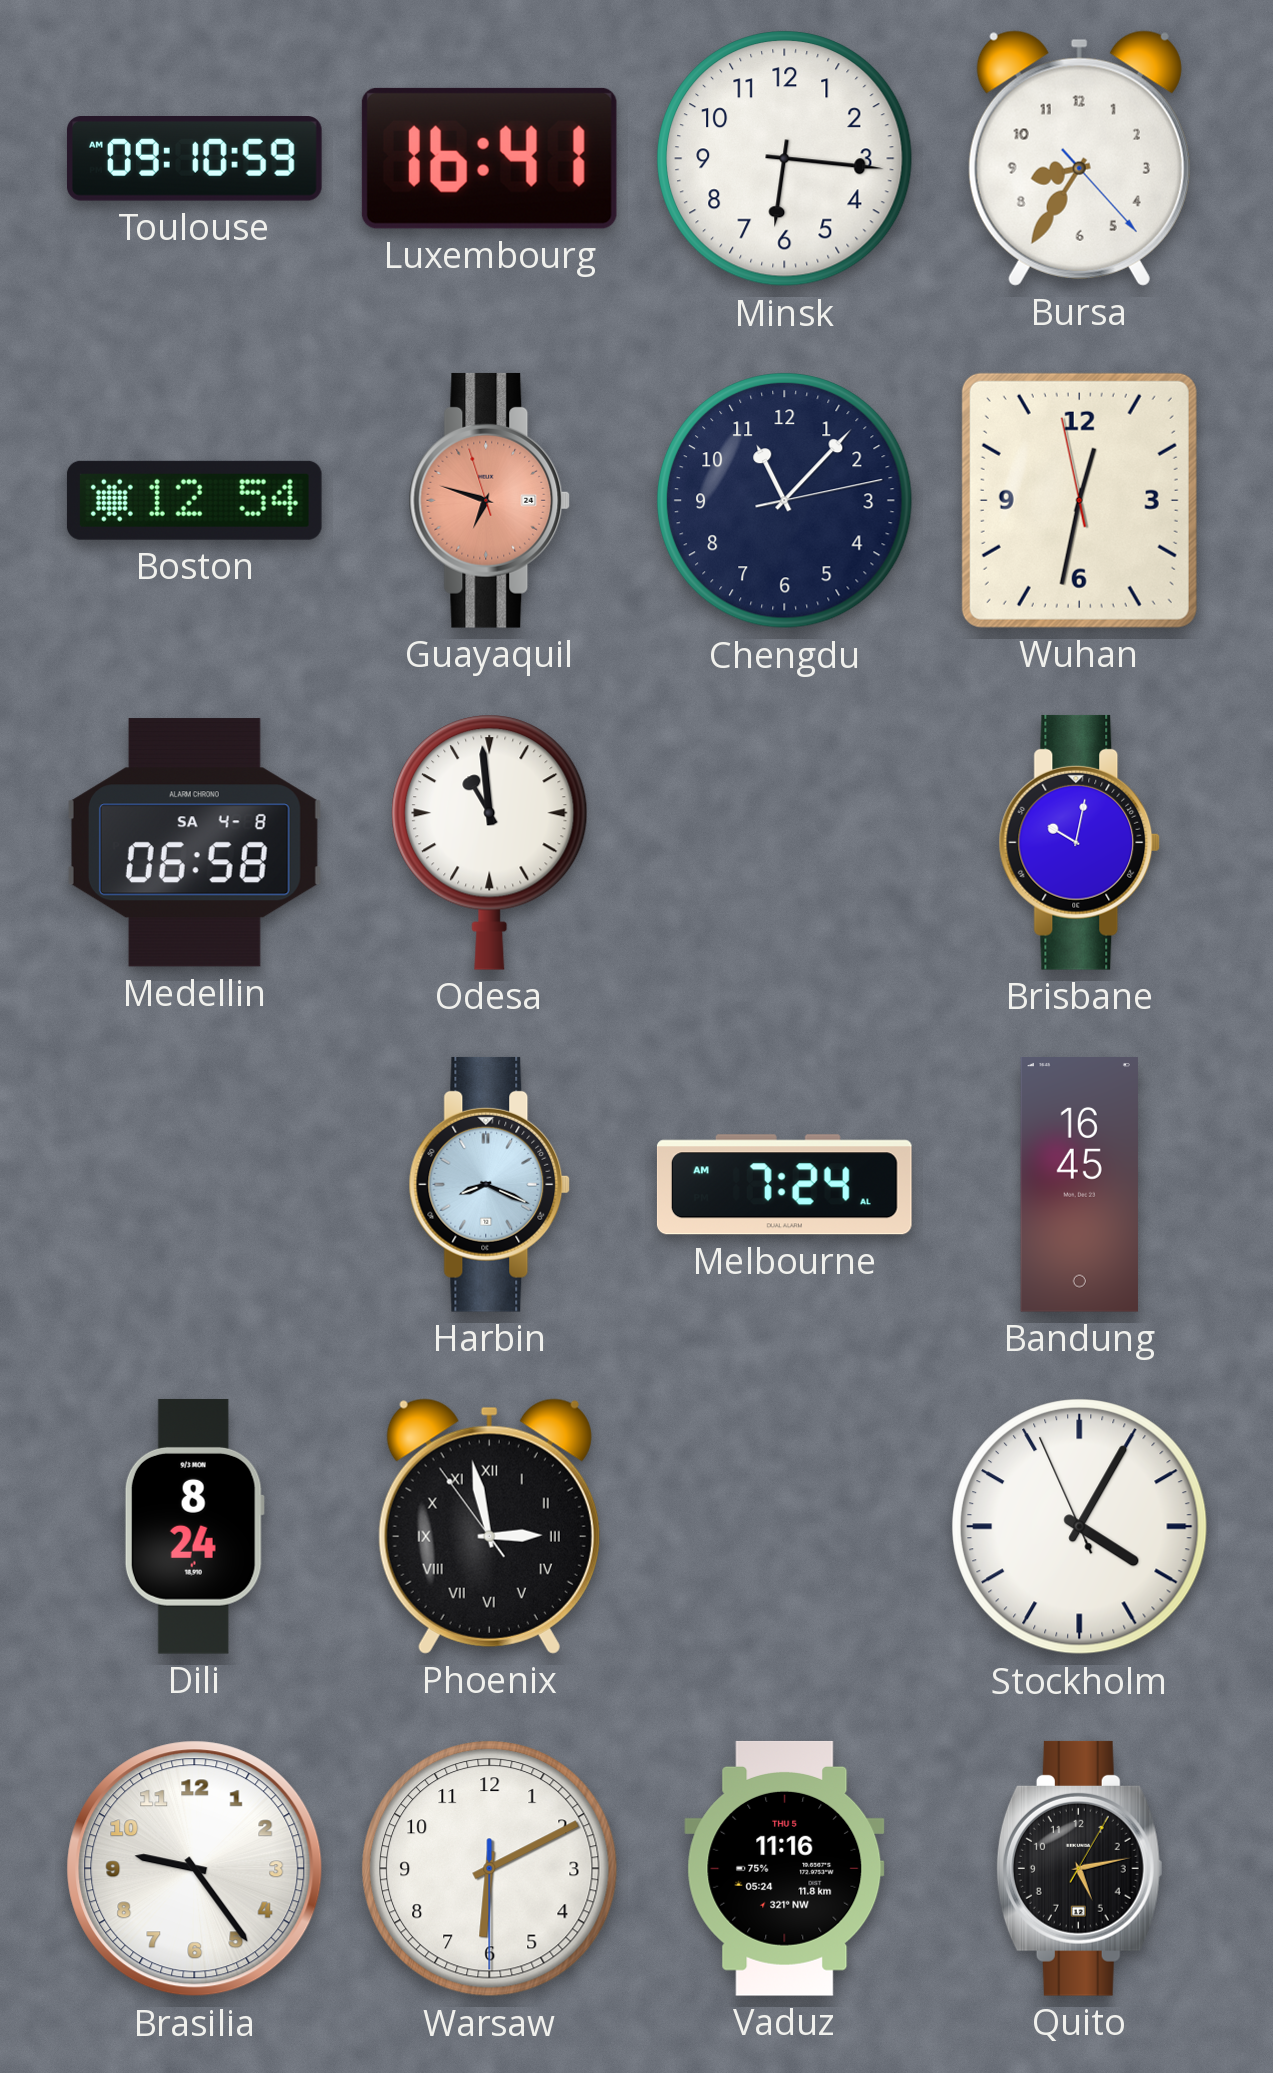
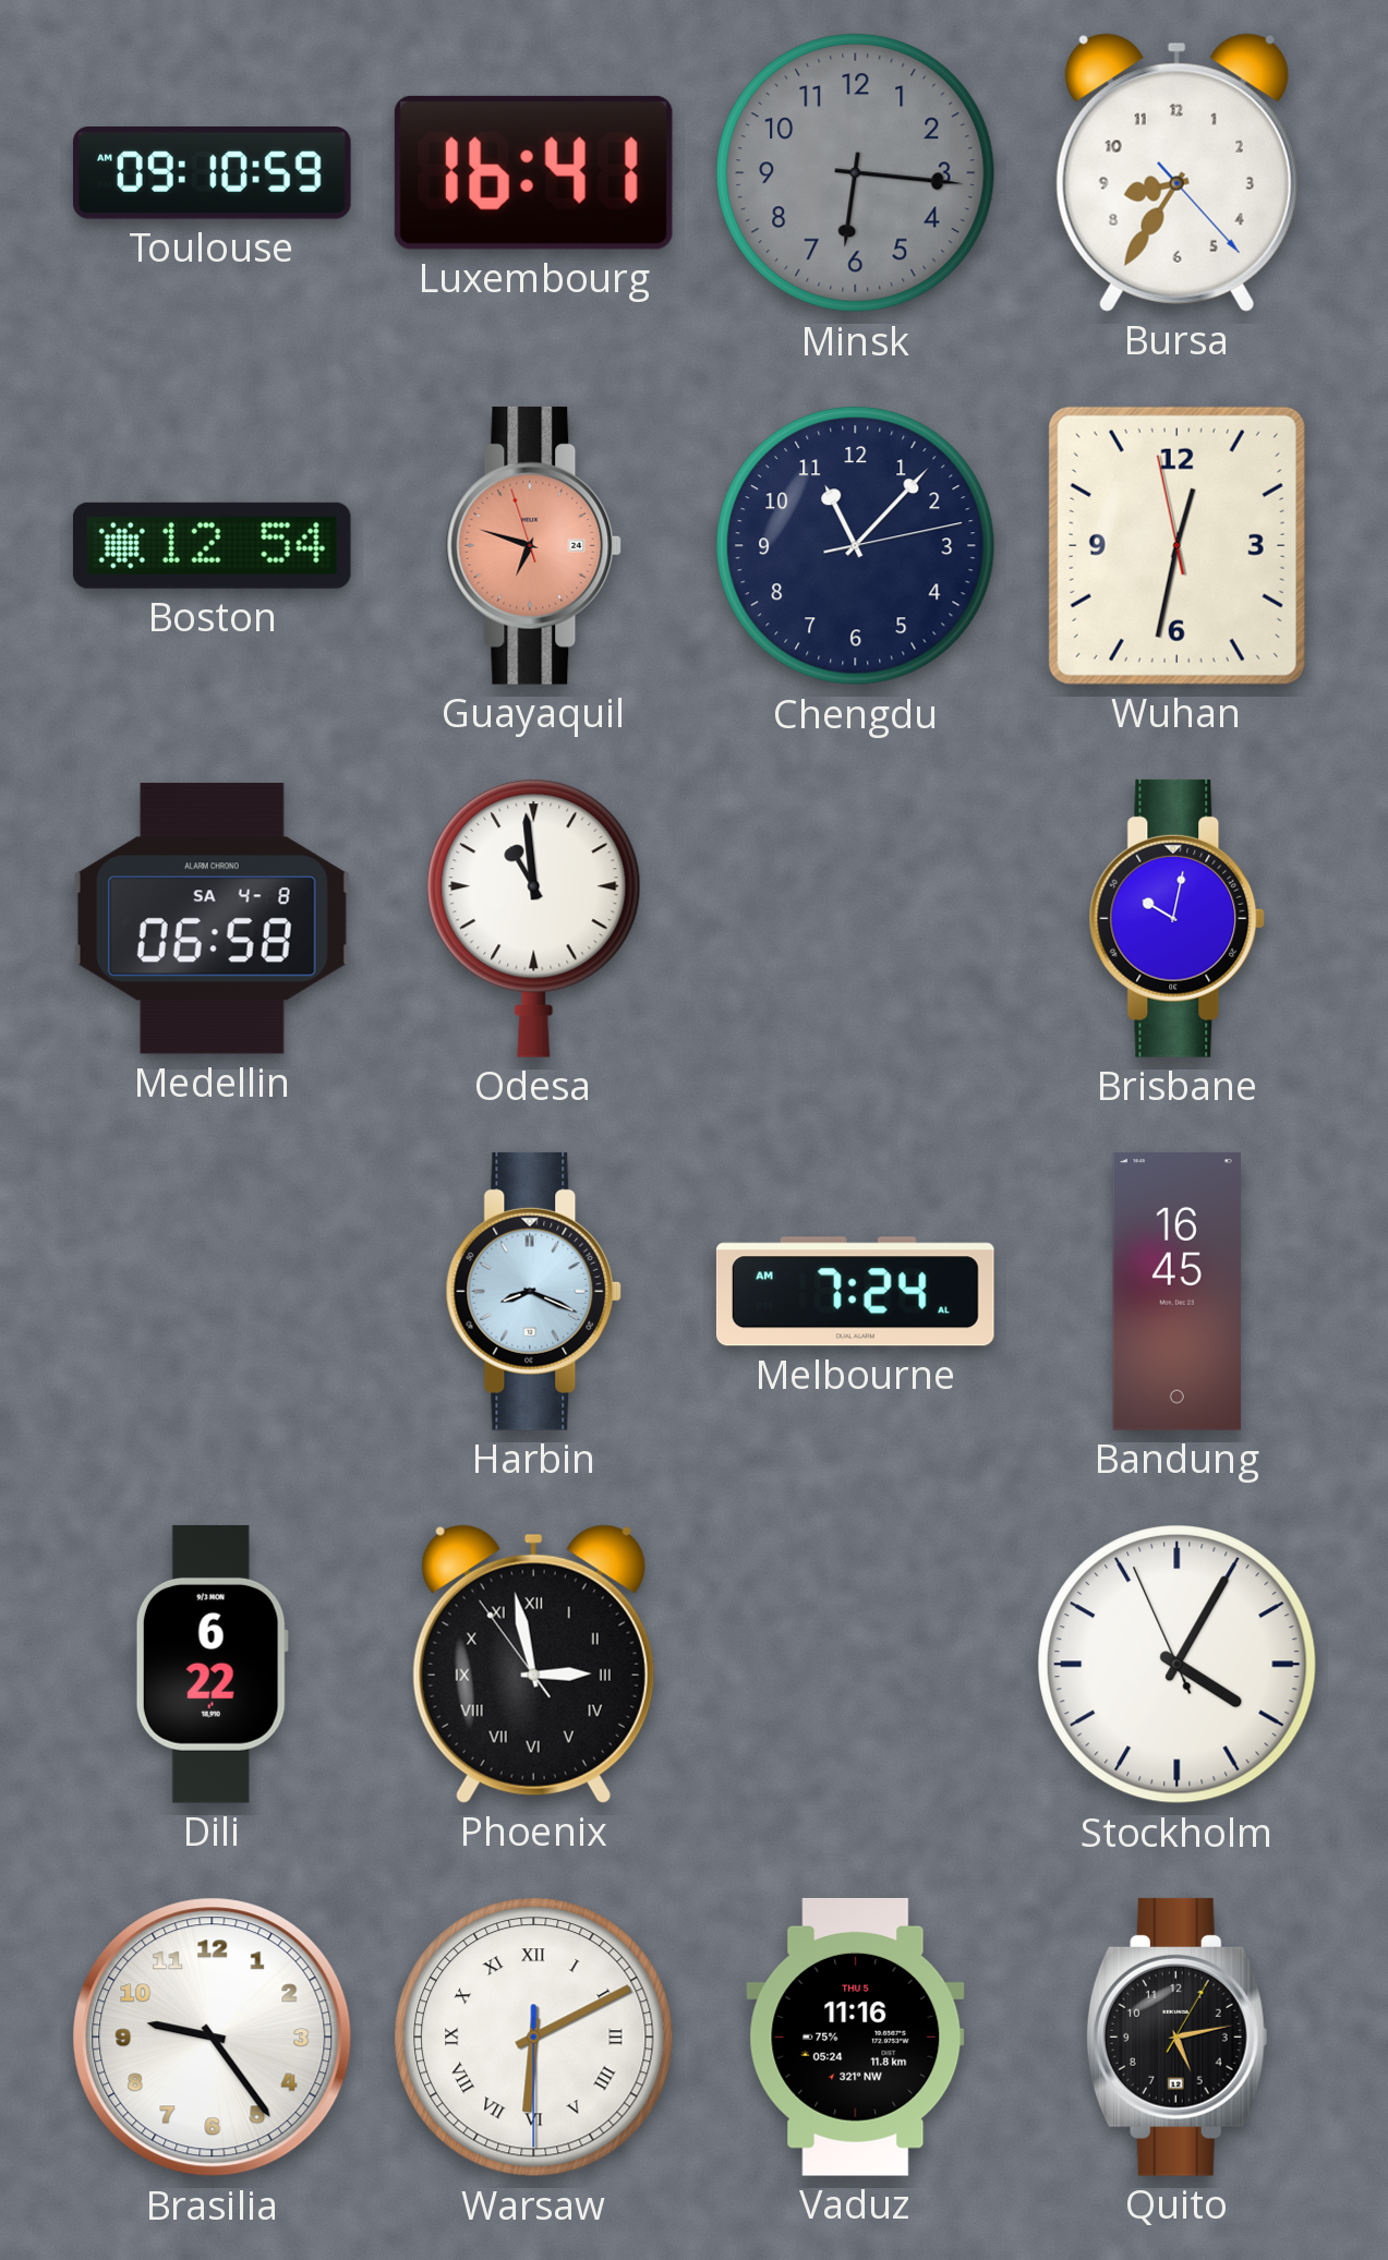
Minsk dial: white -> grey
Dili: 8:24 -> 6:22
Warsaw numerals: Arabic -> Roman
